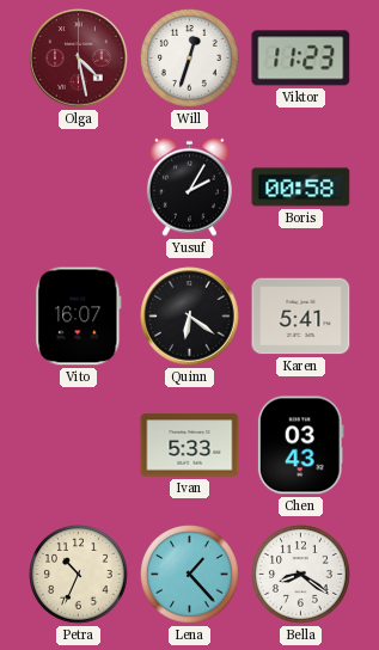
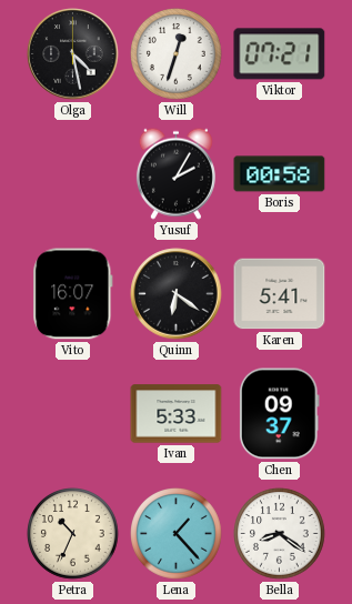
Olga dial: burgundy -> black
Viktor: 11:23 -> 07:21
Chen: 03:43 -> 09:37
